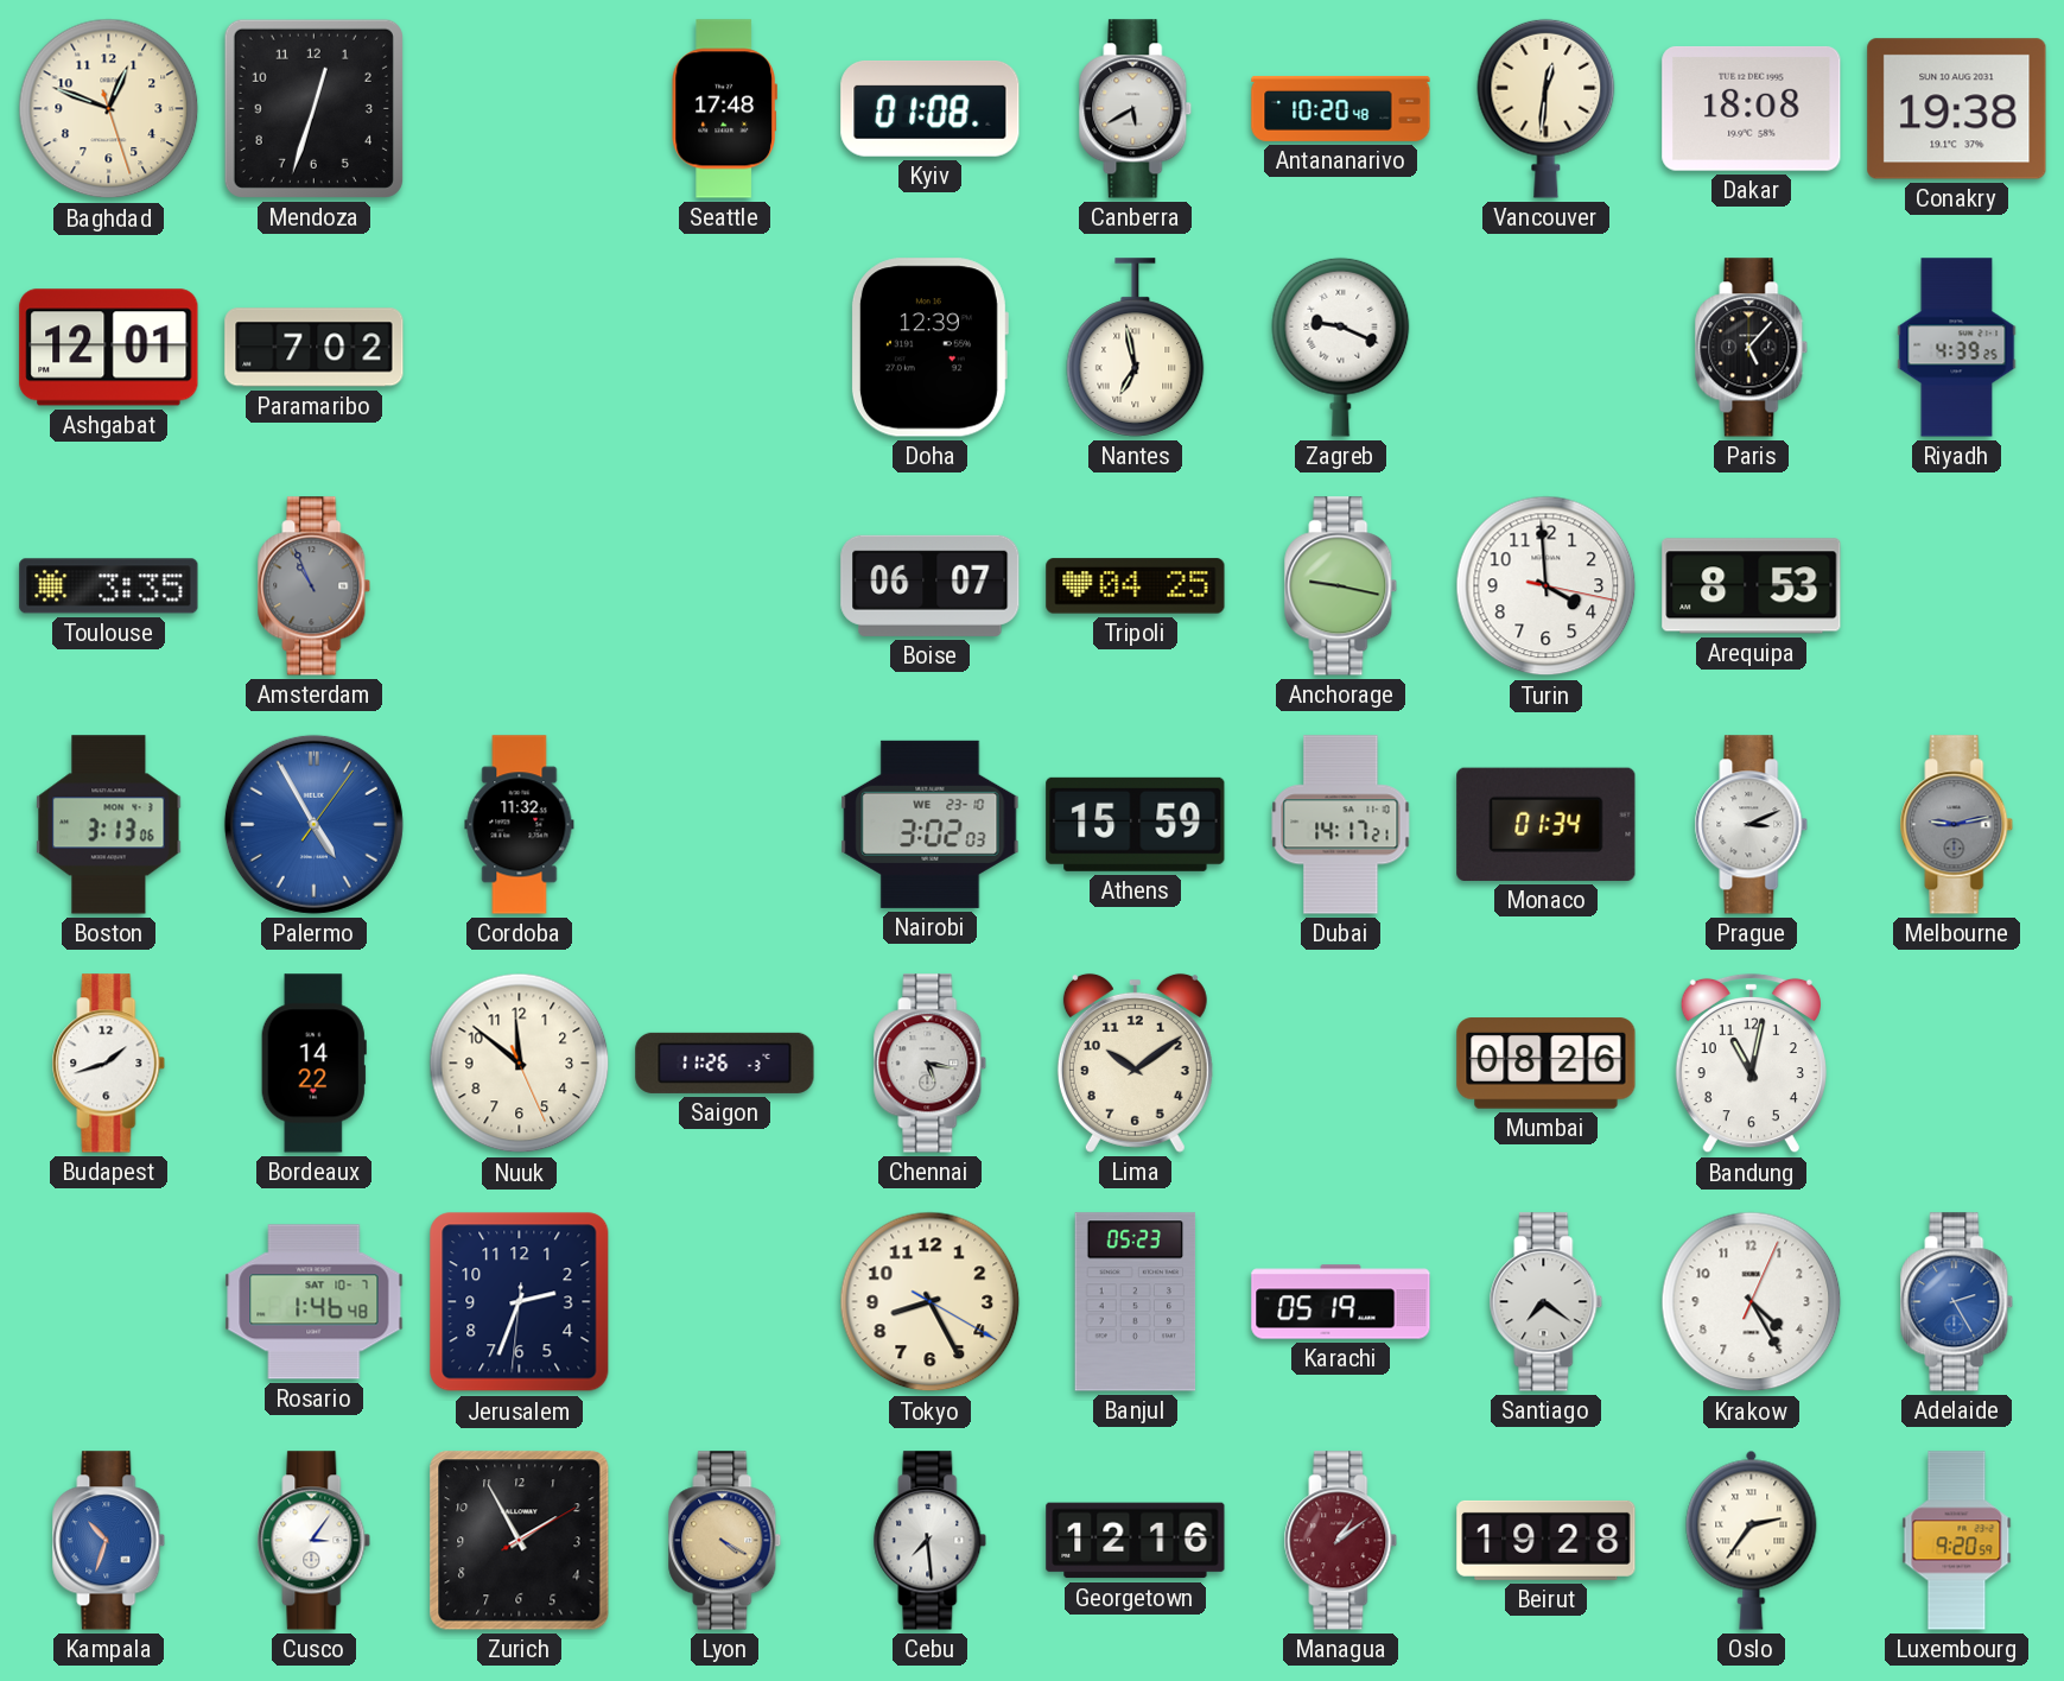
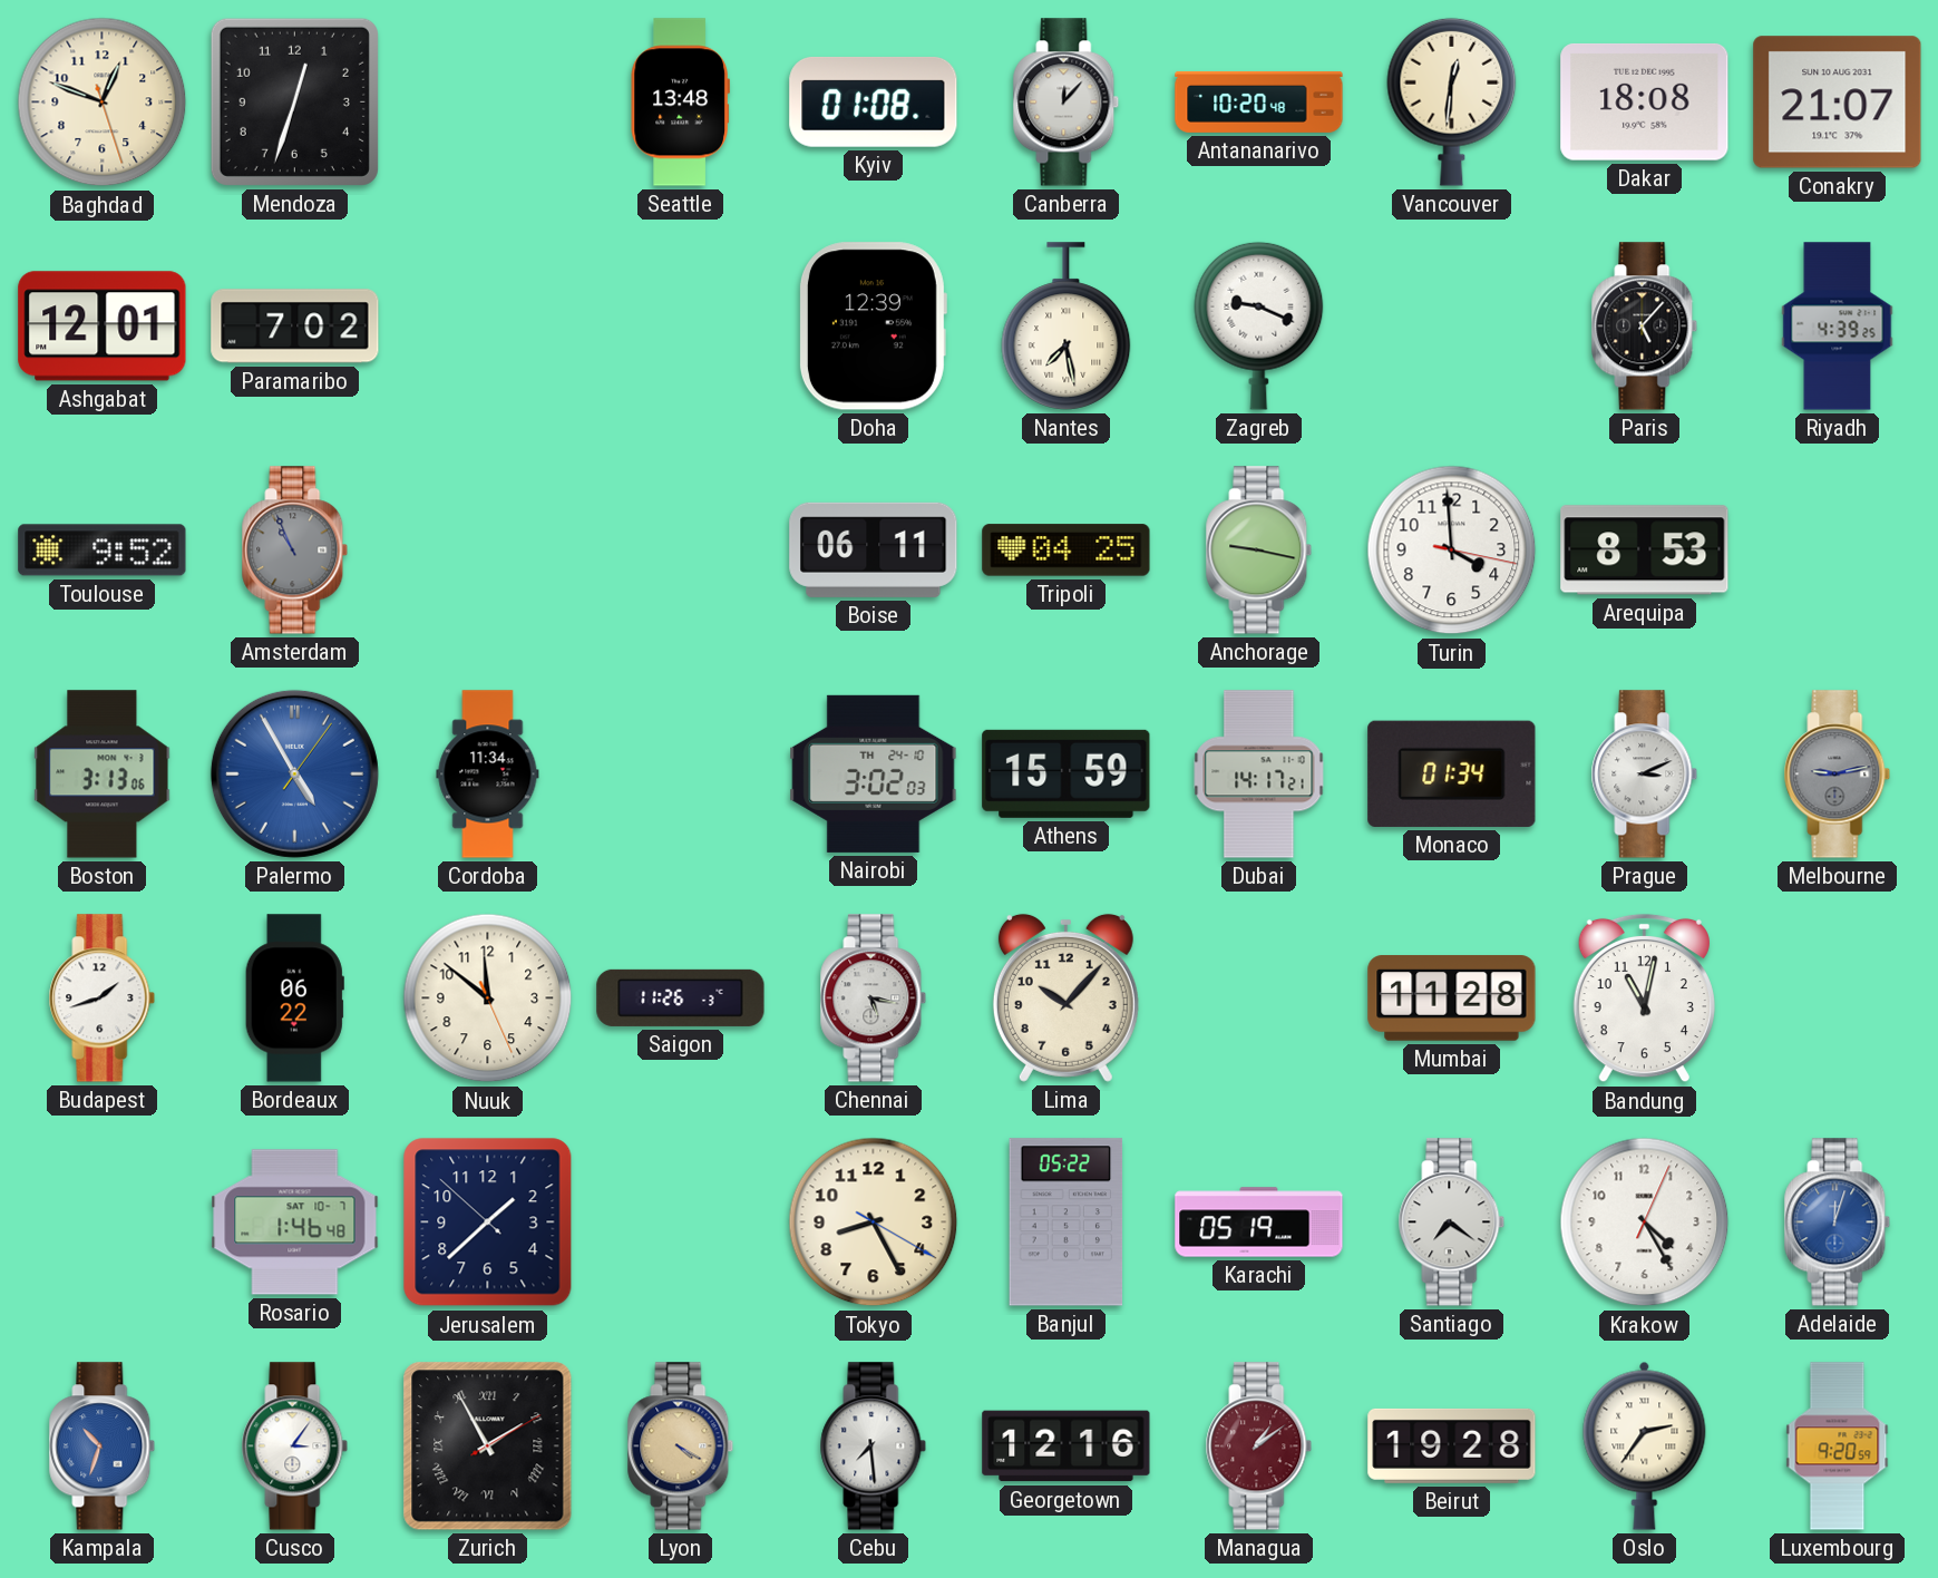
Seattle: 17:48 -> 13:48
Canberra: 5:40 -> 12:07
Conakry: 19:38 -> 21:07
Nantes: 6:58 -> 7:28
Toulouse: 3:35 -> 9:52
Boise: 06:07 -> 06:11
Cordoba: 11:32 -> 11:34
Nairobi date: WE 23-10 -> TH 24-10
Bordeaux: 14:22 -> 06:22
Lima: 10:09 -> 10:07
Mumbai: 08:26 -> 11:28
Jerusalem: 2:33 -> 1:37
Banjul: 05:23 -> 05:22
Adelaide: 2:25 -> 12:03
Zurich numerals: Arabic -> Roman
